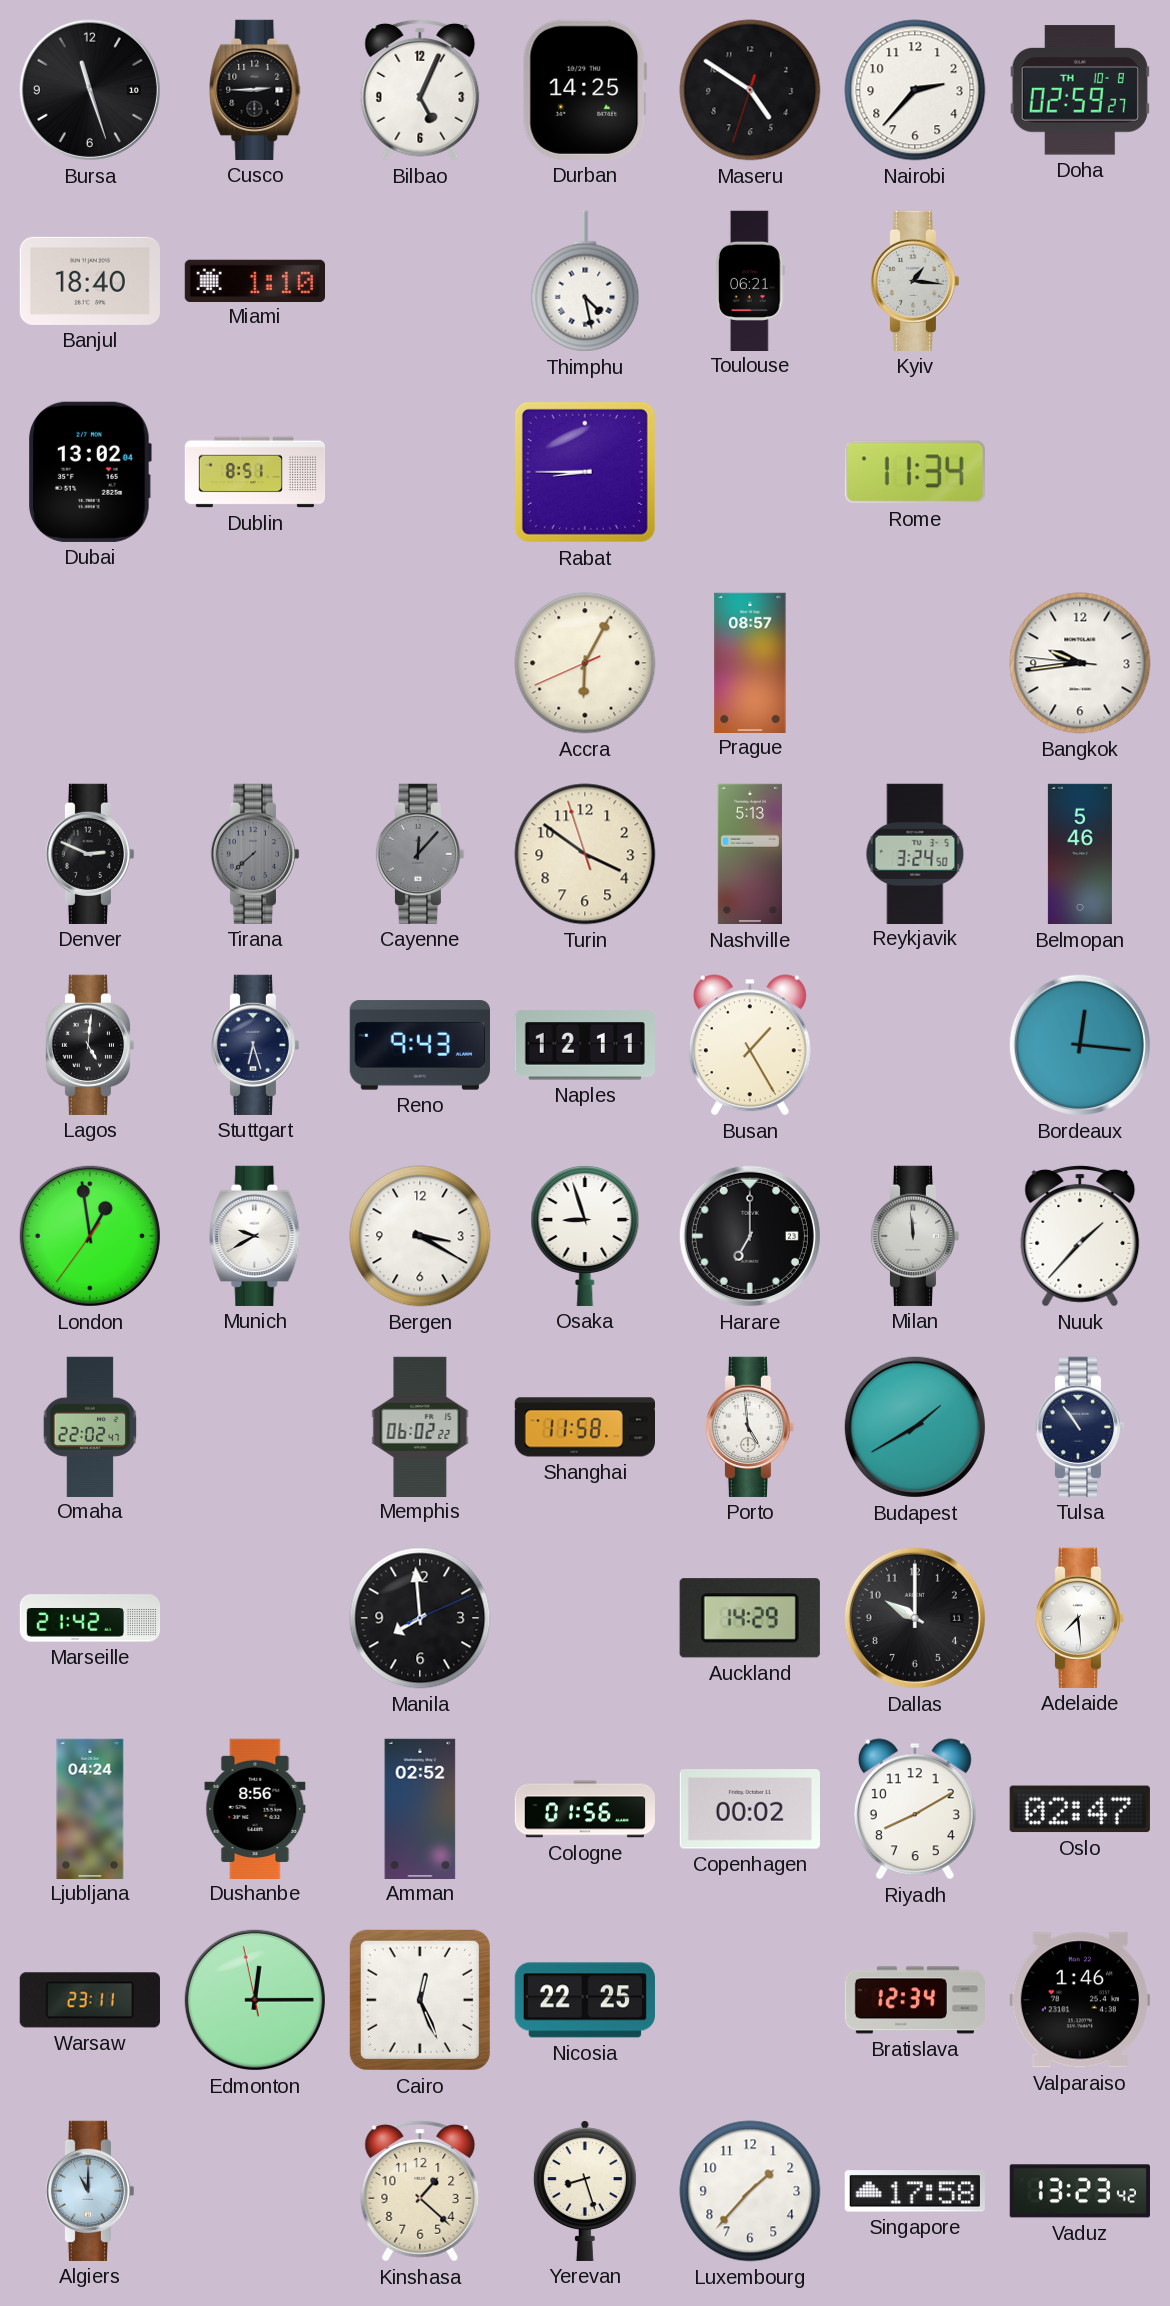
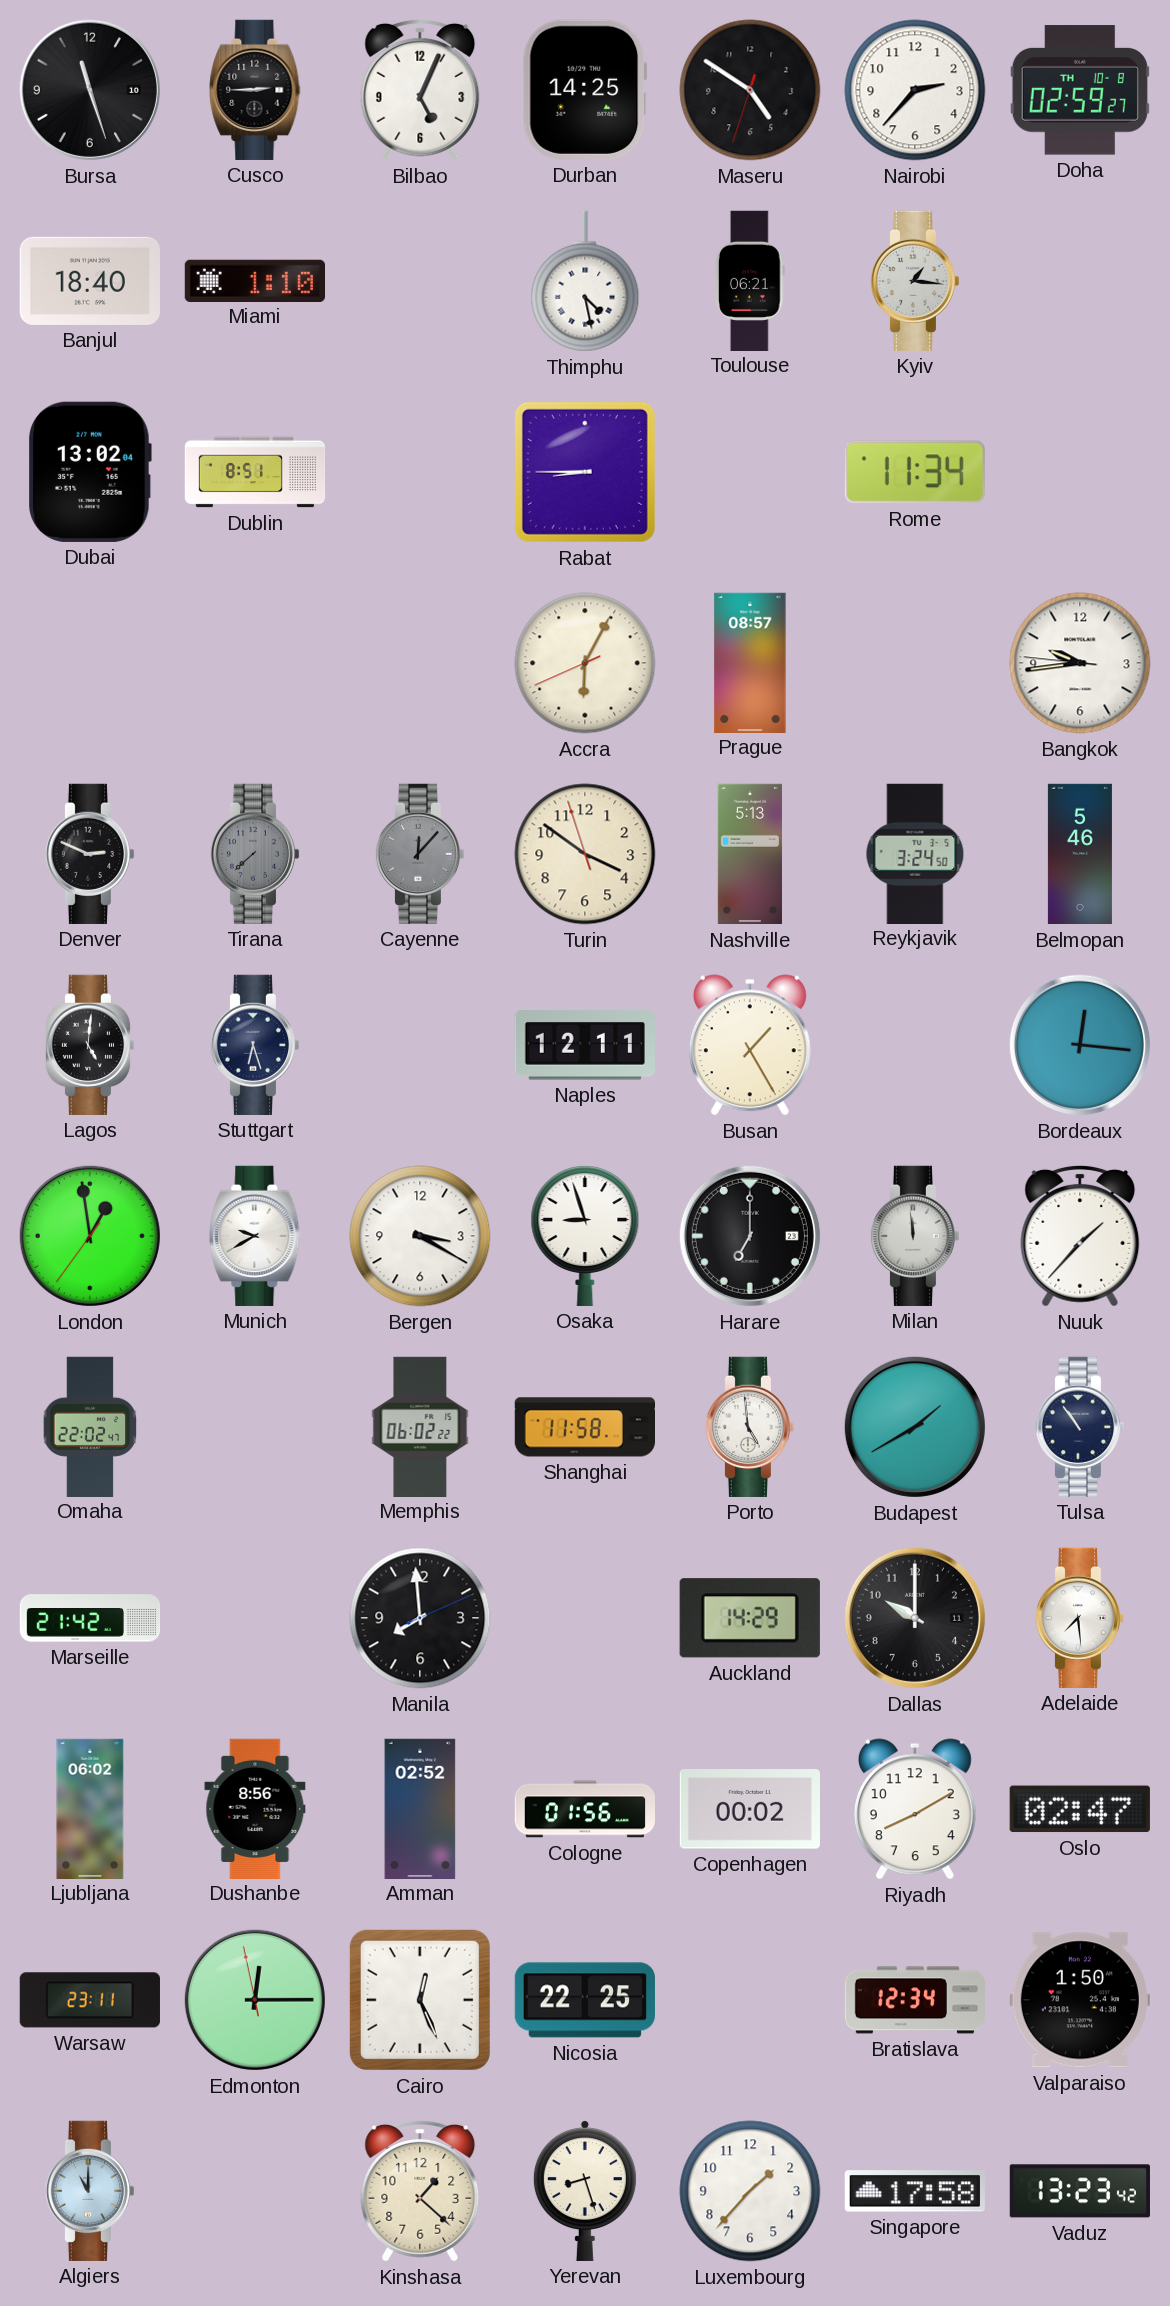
Reno: 9:43 -> none
Ljubljana: 04:24 -> 06:02
Valparaiso: 1:46 -> 1:50
